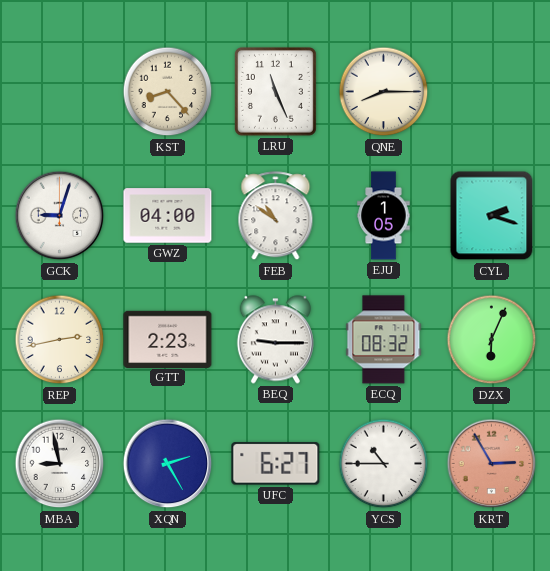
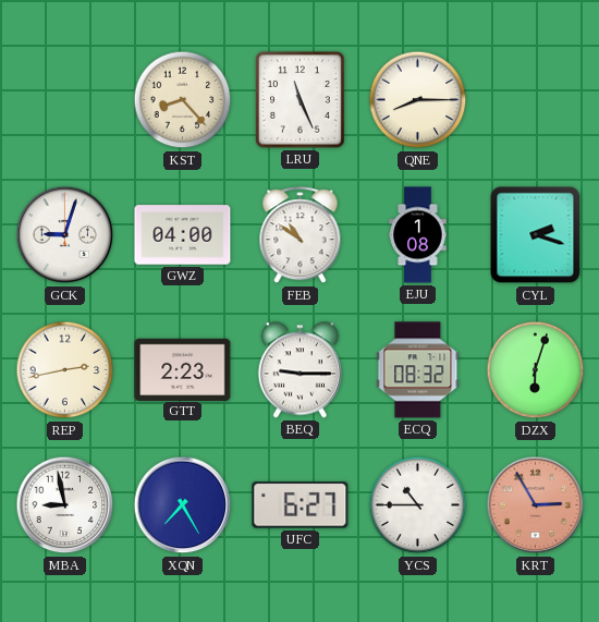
EJU: 1:05 -> 1:08
DZX: 6:04 -> 6:03
XQN: 2:25 -> 7:25
